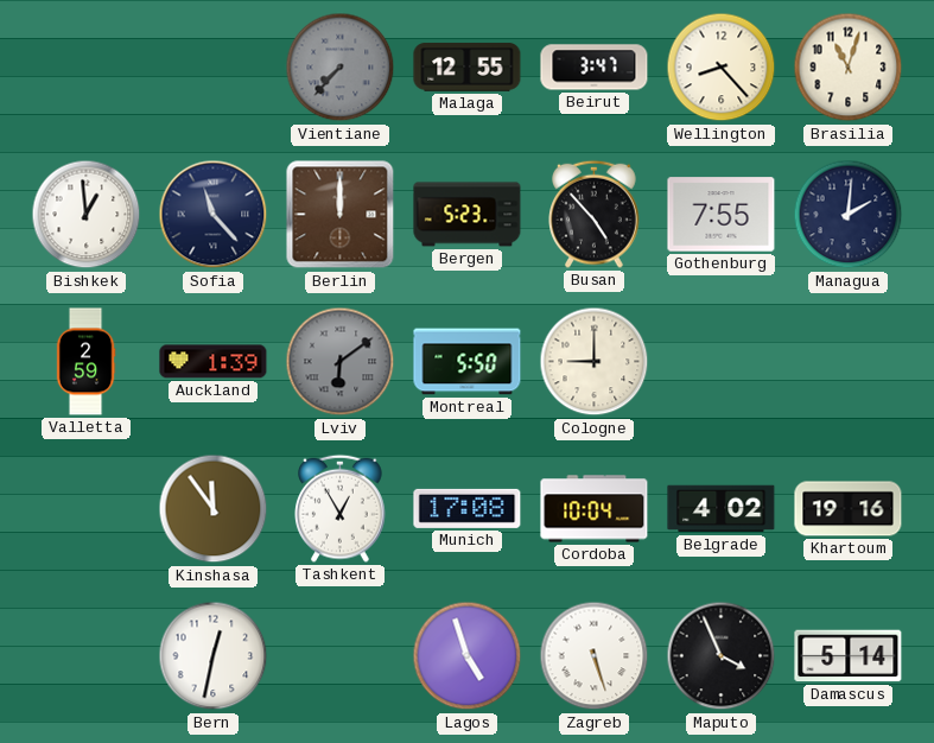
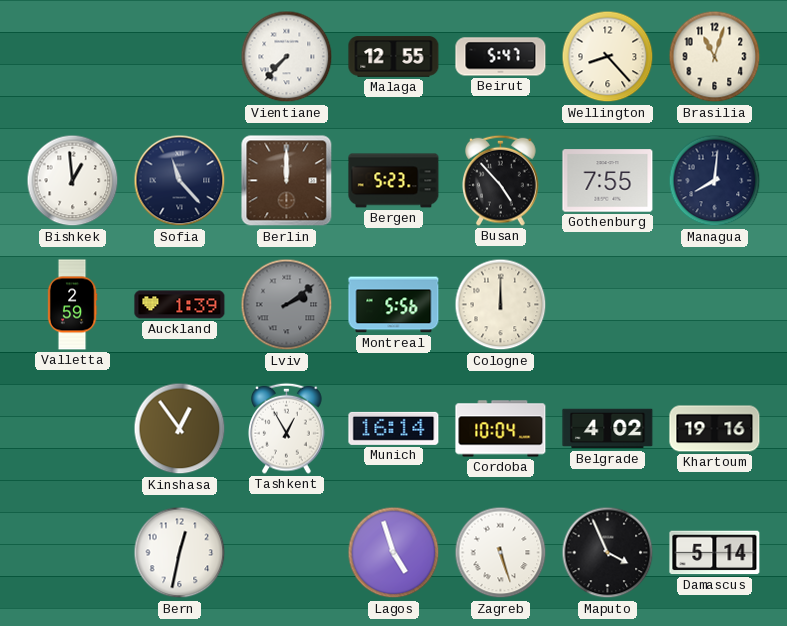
Vientiane dial: grey -> white
Beirut: 3:47 -> 5:47
Managua: 2:01 -> 8:01
Lviv: 6:09 -> 2:09
Montreal: 5:50 -> 5:56
Cologne: 9:00 -> 12:00
Kinshasa: 11:54 -> 12:54
Munich: 17:08 -> 16:14
